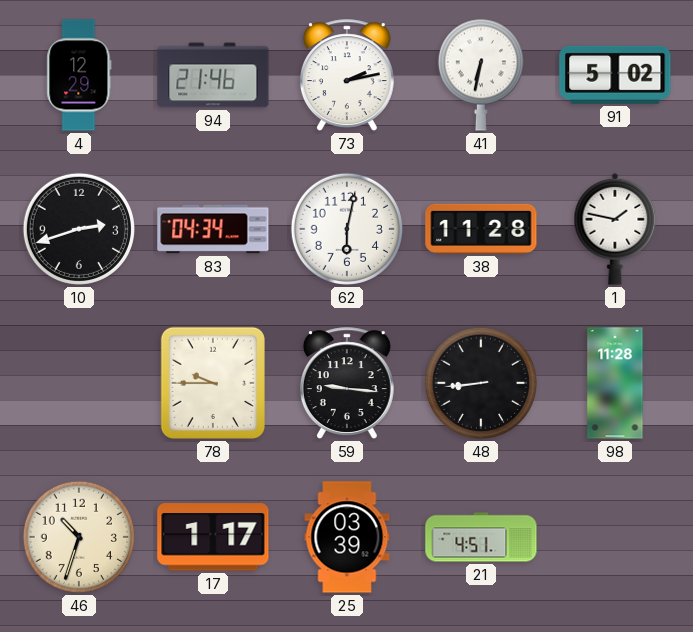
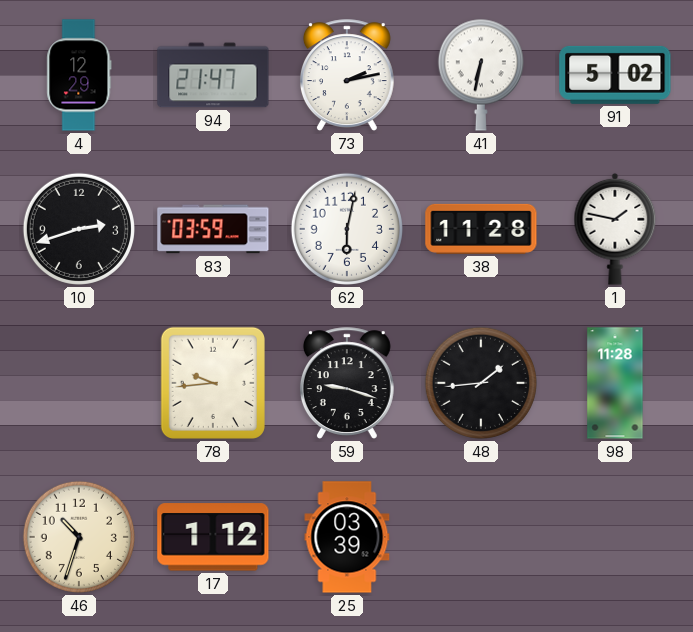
94: 21:46 -> 21:47
83: 04:34 -> 03:59
78: 9:45 -> 9:44
59: 9:16 -> 9:18
48: 8:44 -> 1:44
17: 1:17 -> 1:12
21: 4:51 -> none
